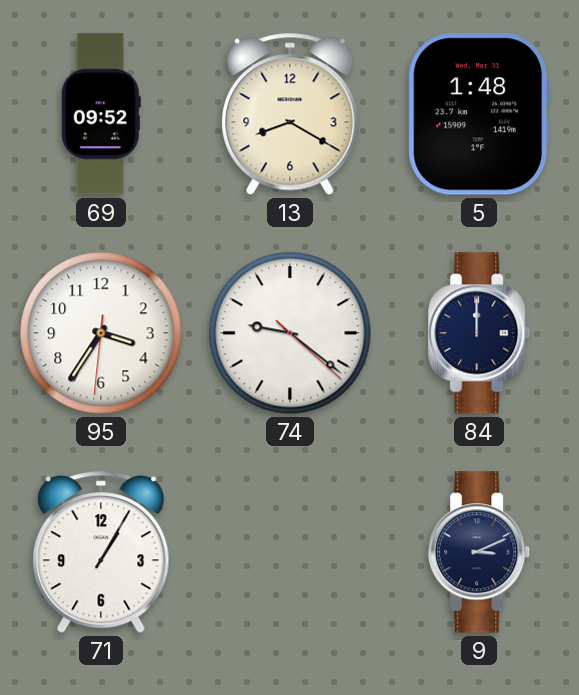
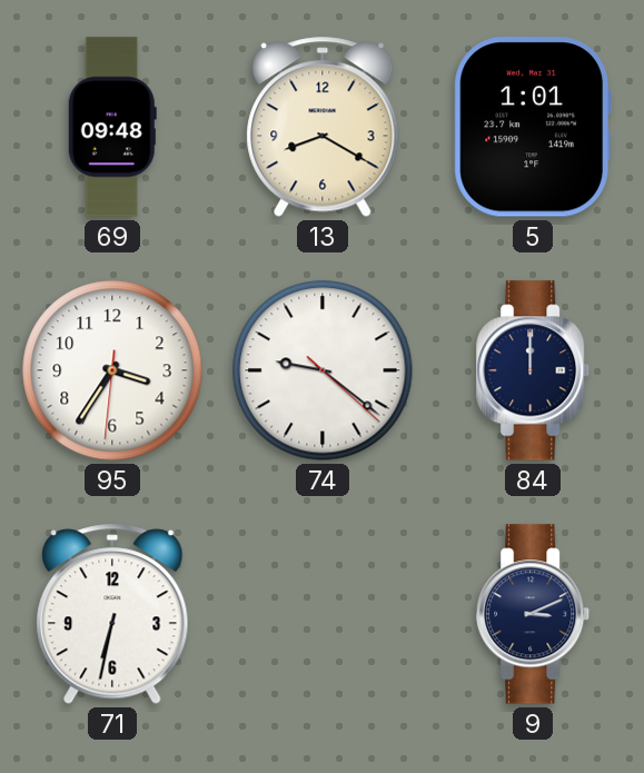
69: 09:52 -> 09:48
5: 1:48 -> 1:01
71: 1:05 -> 6:32
